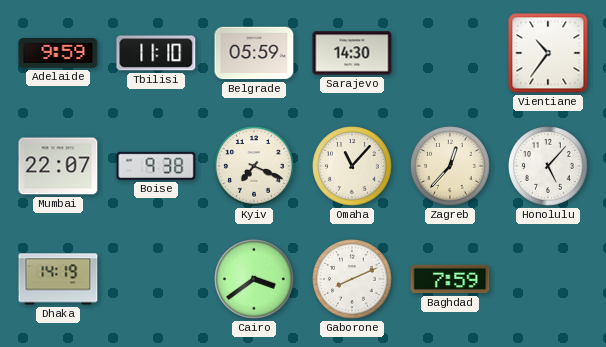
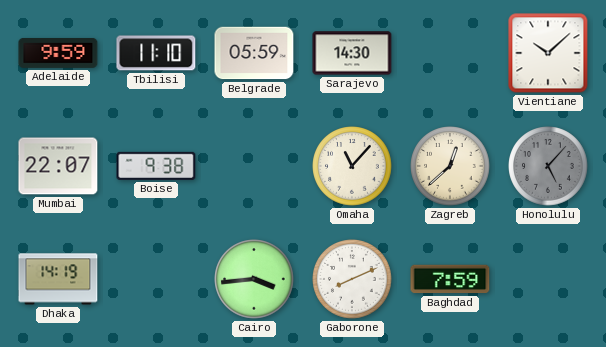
Vientiane: 10:36 -> 10:08
Kyiv: 7:19 -> none
Zagreb: 12:37 -> 12:38
Honolulu dial: white -> grey
Cairo: 3:39 -> 3:44
